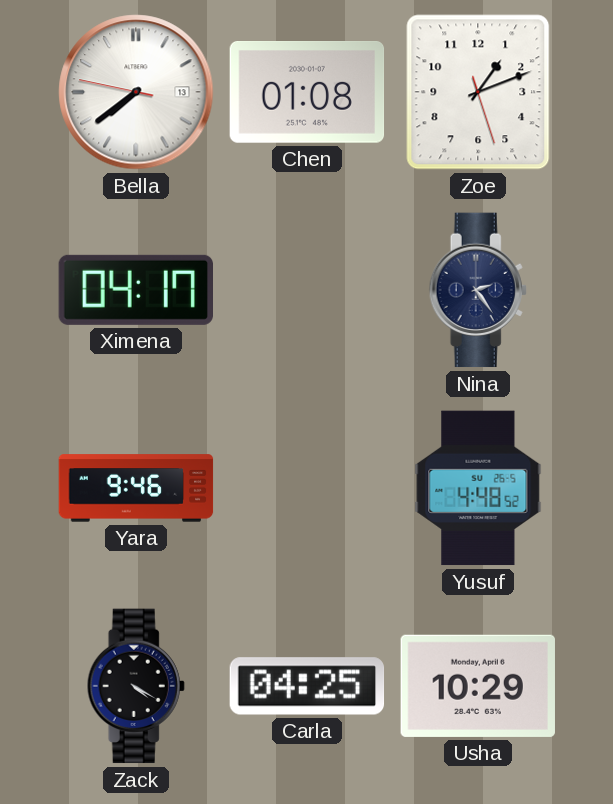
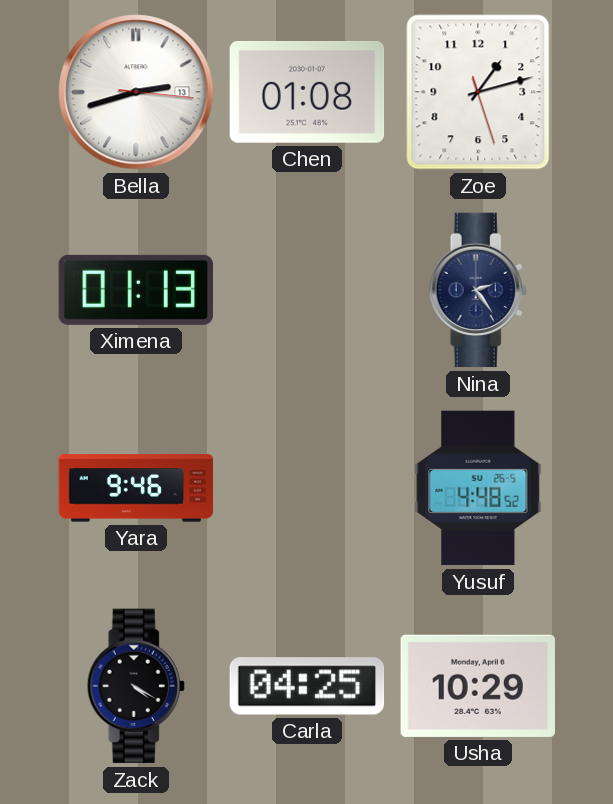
Bella: 7:38 -> 2:42
Zoe: 1:11 -> 1:12
Ximena: 04:17 -> 01:13
